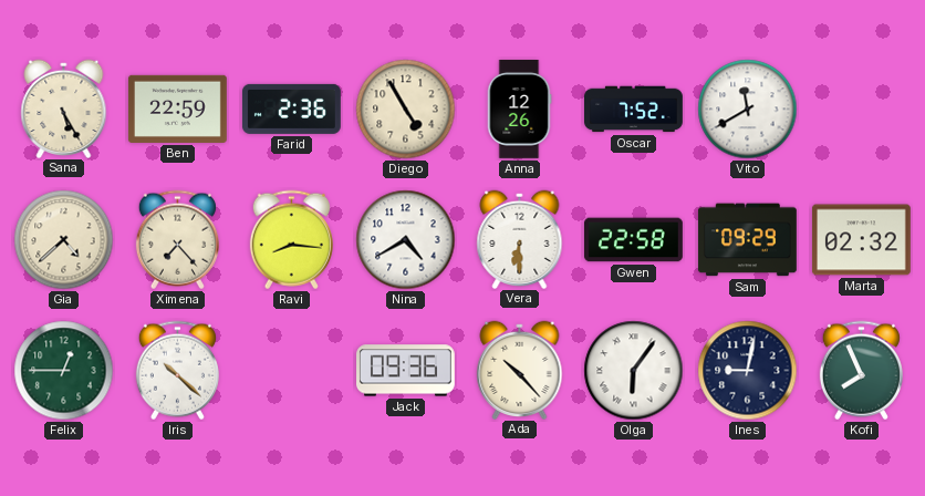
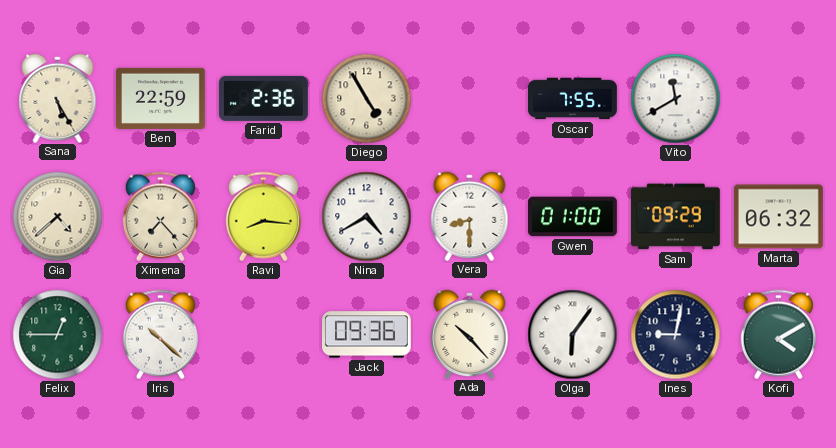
Anna: 12:26 -> none
Oscar: 7:52 -> 7:55
Vera: 6:30 -> 8:30
Gwen: 22:58 -> 01:00
Marta: 02:32 -> 06:32
Kofi: 7:56 -> 4:10
